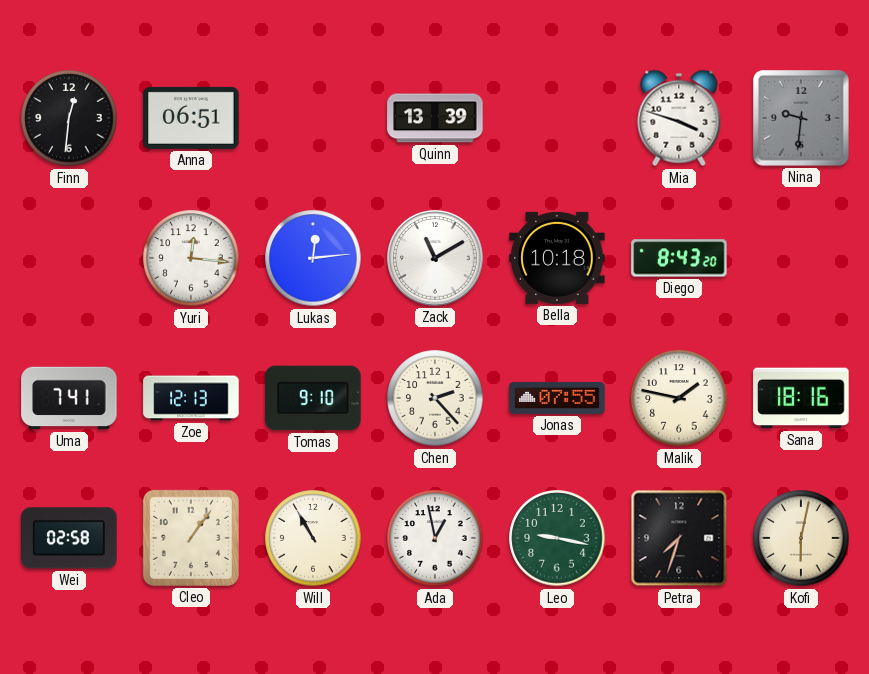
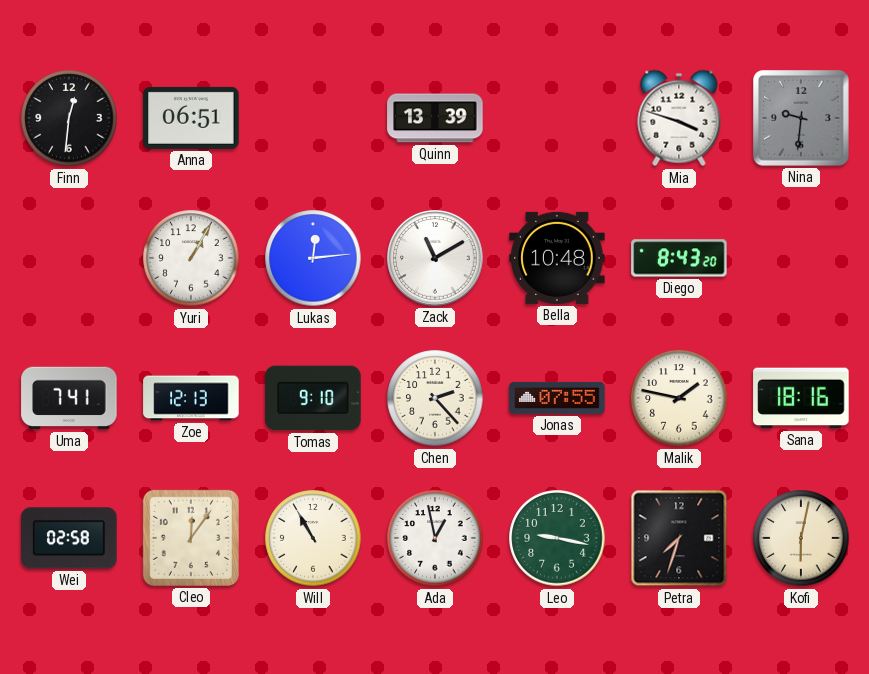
Yuri: 12:16 -> 1:05
Bella: 10:18 -> 10:48
Cleo: 1:06 -> 12:06
